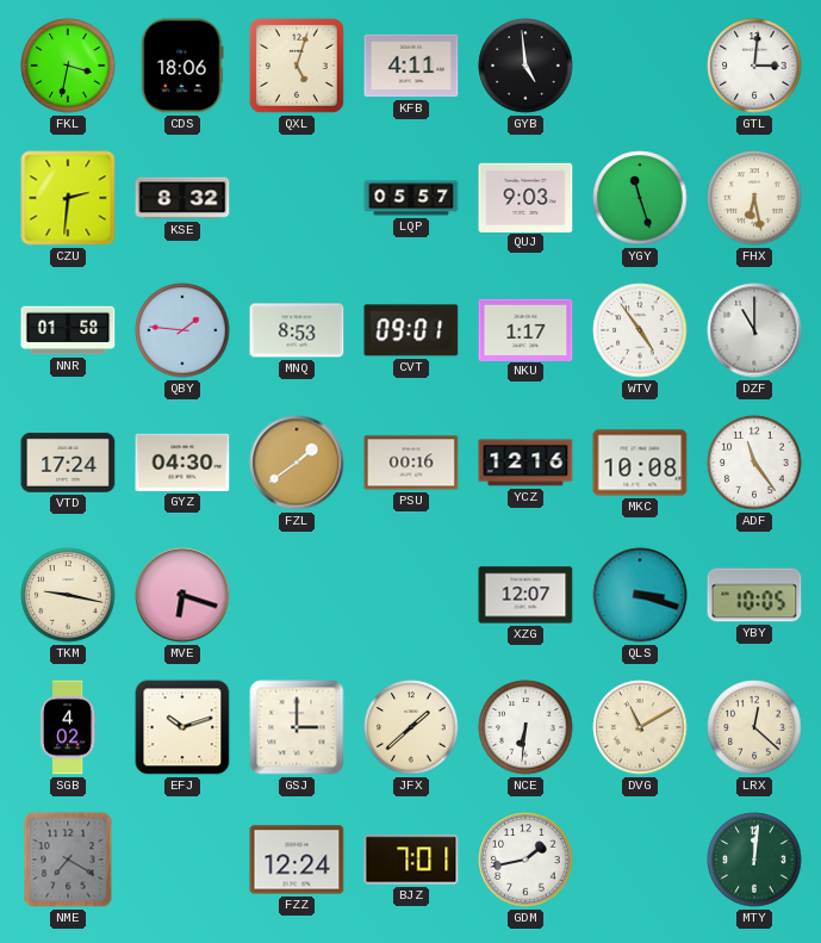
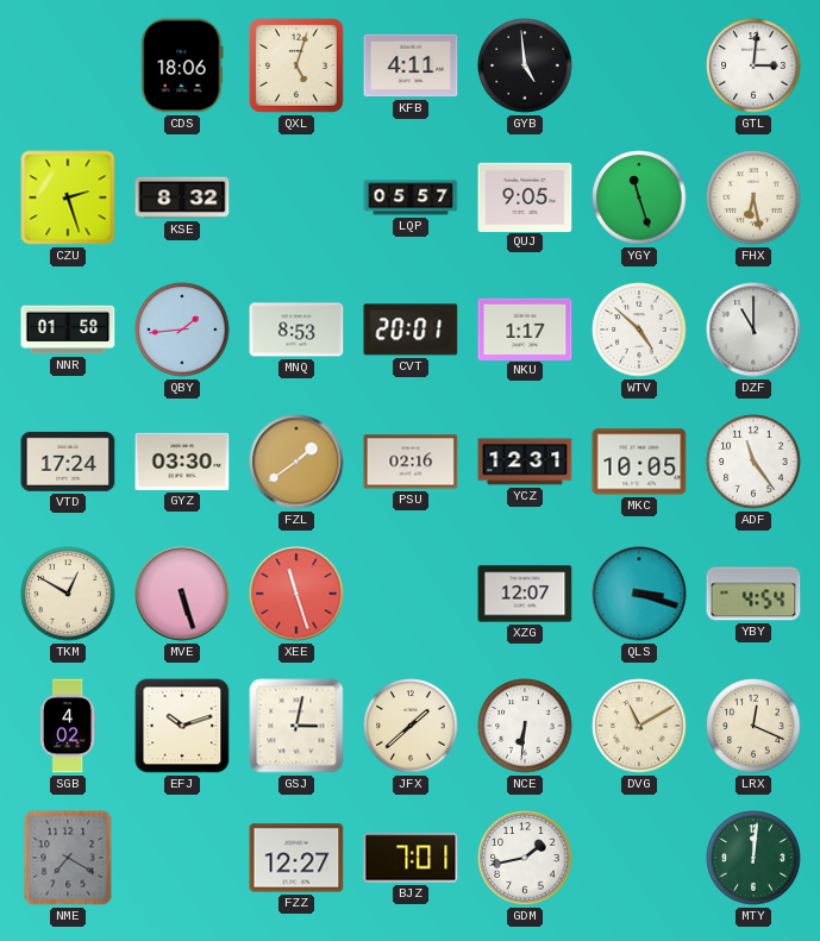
FKL: 3:32 -> none
CZU: 2:31 -> 2:27
QUJ: 9:03 -> 9:05
QBY: 1:46 -> 1:44
CVT: 09:01 -> 20:01
WTV: 4:54 -> 4:52
GYZ: 04:30 -> 03:30
PSU: 00:16 -> 02:16
YCZ: 12:16 -> 12:31
MKC: 10:08 -> 10:05
TKM: 9:17 -> 12:50
MVE: 6:18 -> 5:27
XEE: none -> 11:27
YBY: 10:05 -> 4:54
GSJ: 3:00 -> 3:02
LRX: 12:22 -> 12:19
FZZ: 12:24 -> 12:27
